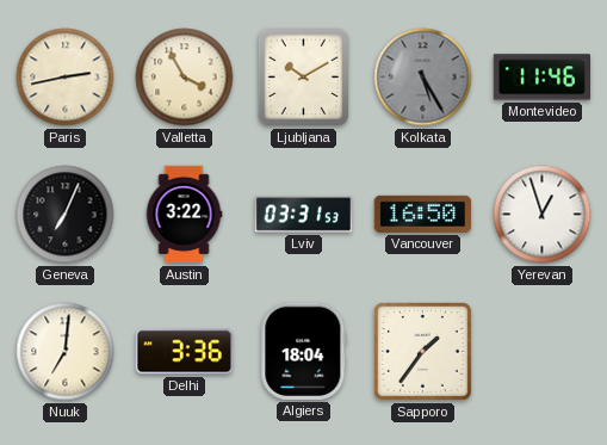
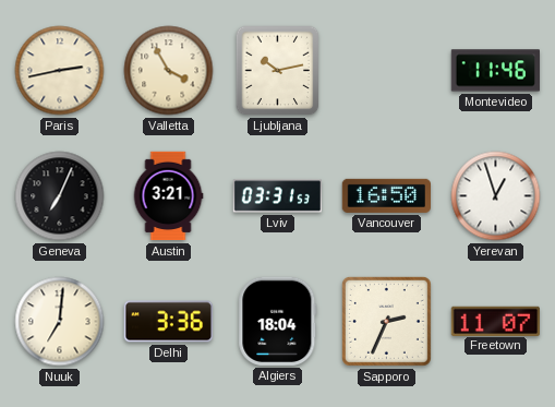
Ljubljana: 10:10 -> 10:13
Kolkata: 5:25 -> none
Austin: 3:22 -> 3:21
Sapporo: 1:36 -> 2:34
Freetown: none -> 11:07
